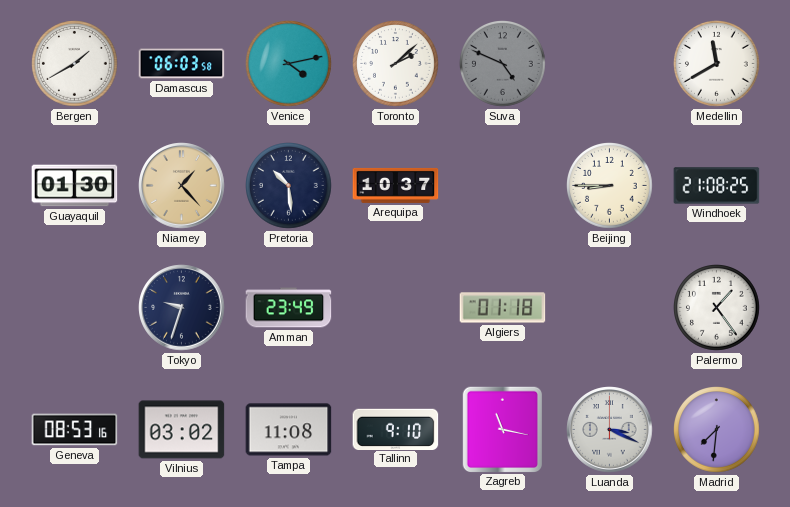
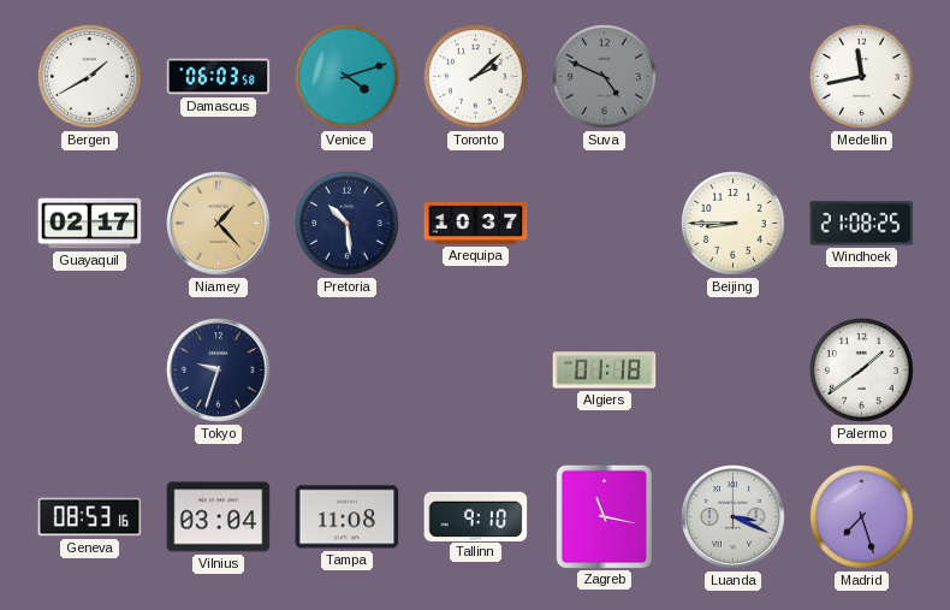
Venice: 4:13 -> 4:12
Medellin: 11:40 -> 11:43
Guayaquil: 01:30 -> 02:17
Amman: 23:49 -> none
Palermo: 1:24 -> 1:39
Vilnius: 03:02 -> 03:04
Madrid: 7:31 -> 7:27
